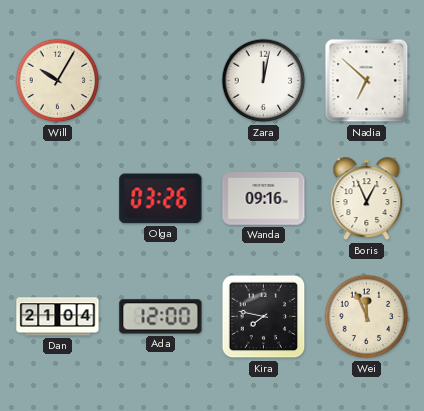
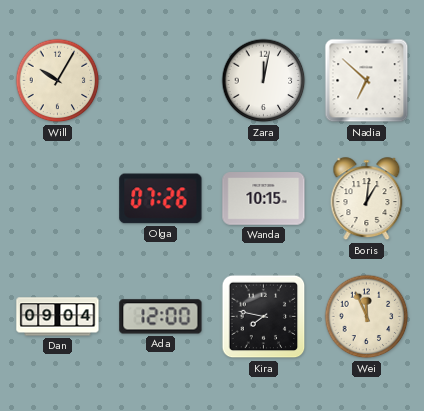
Olga: 03:26 -> 07:26
Wanda: 09:16 -> 10:15
Boris: 12:56 -> 1:01
Dan: 21:04 -> 09:04
